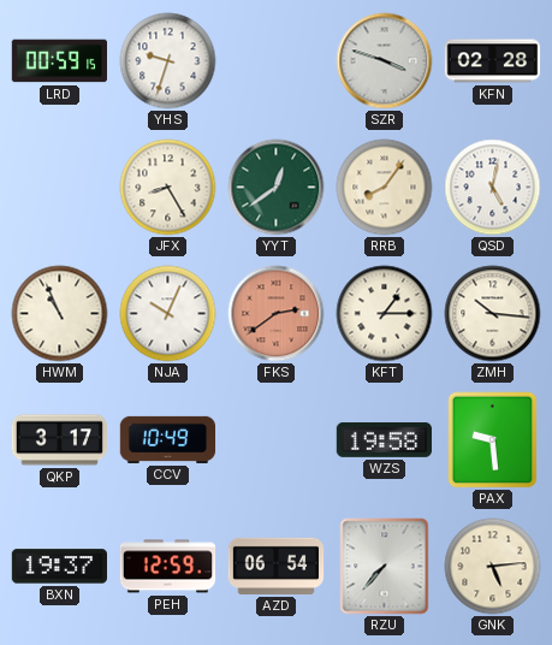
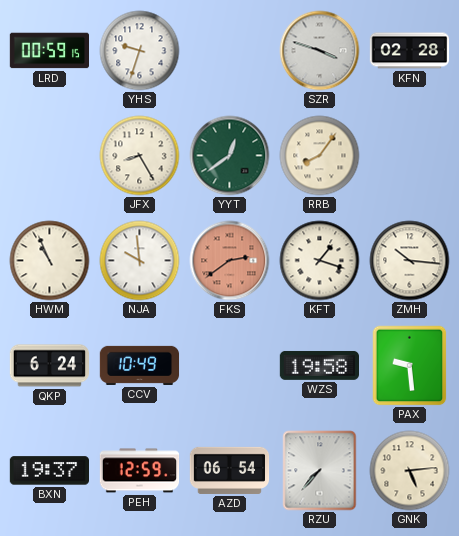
QSD: 5:02 -> none
NJA: 10:04 -> 9:59
KFT: 1:15 -> 1:18
QKP: 3:17 -> 6:24
